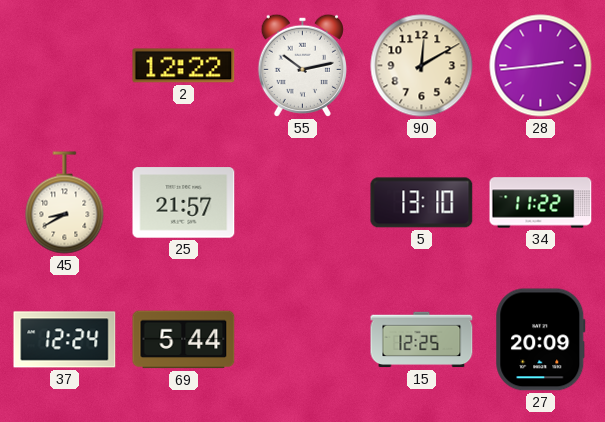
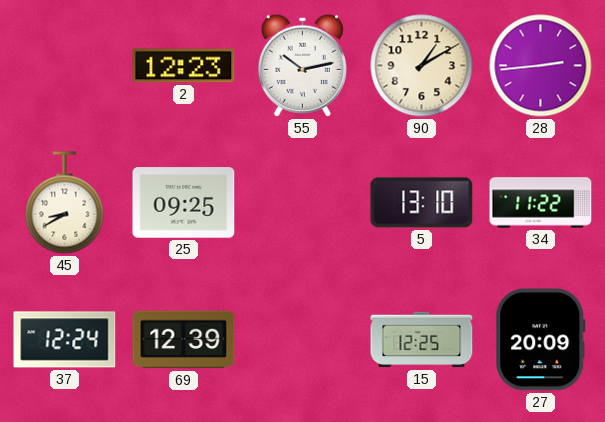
2: 12:22 -> 12:23
90: 12:10 -> 1:10
25: 21:57 -> 09:25
69: 5:44 -> 12:39
